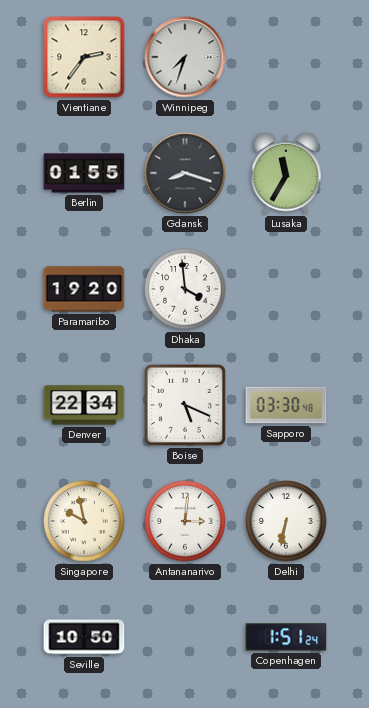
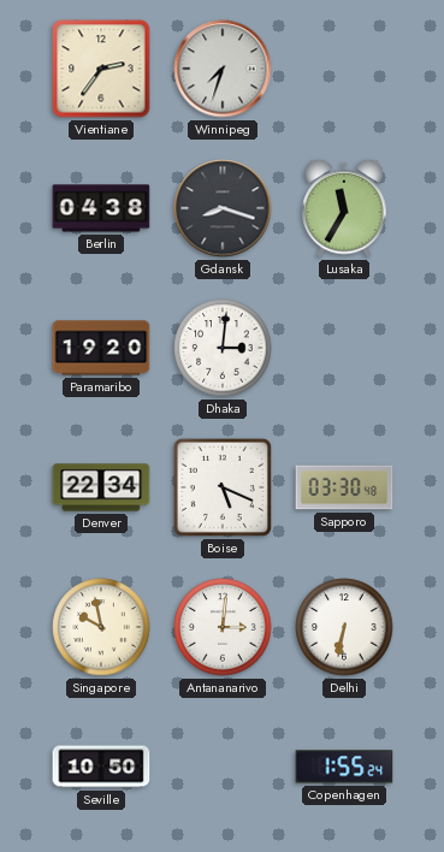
Berlin: 01:55 -> 04:38
Dhaka: 3:59 -> 3:01
Copenhagen: 1:51 -> 1:55
